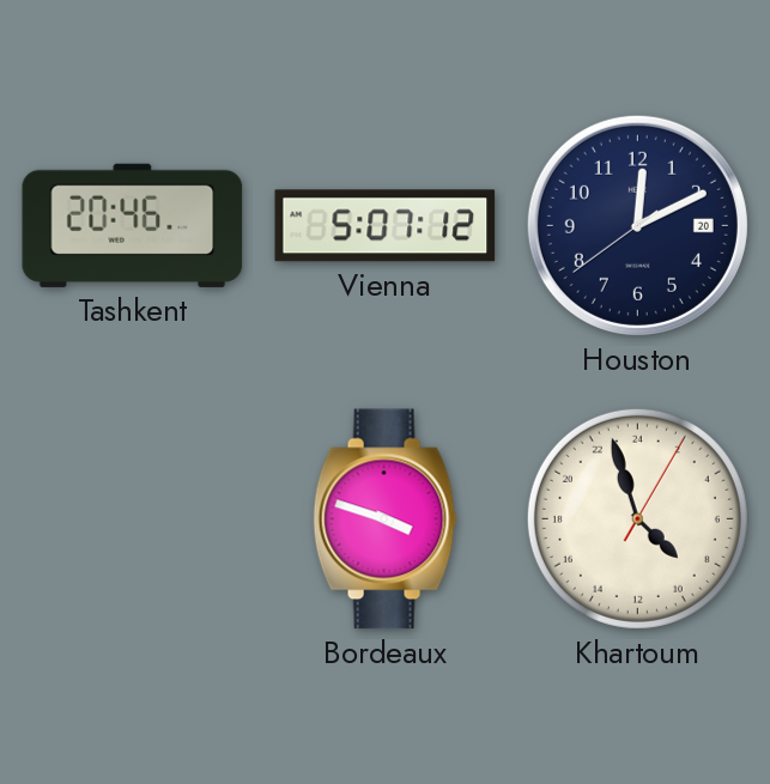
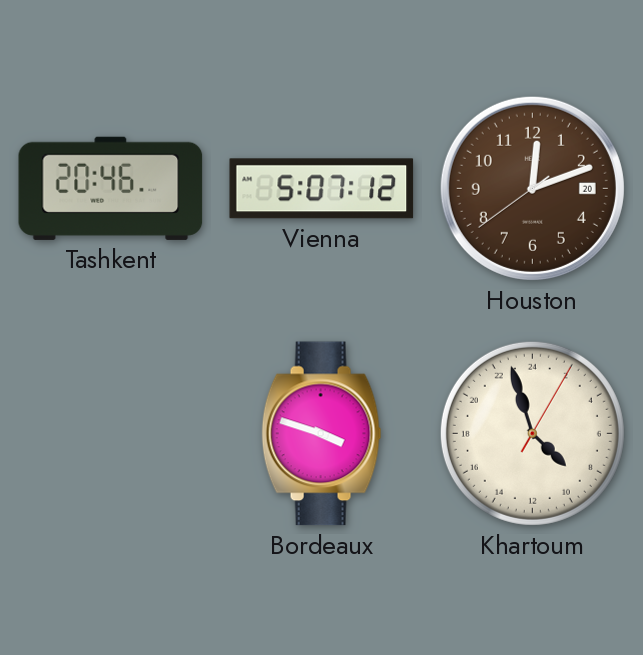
Houston: 12:10 -> 12:11
Houston dial: navy -> brown
